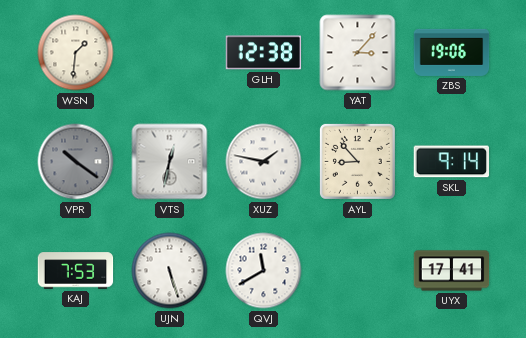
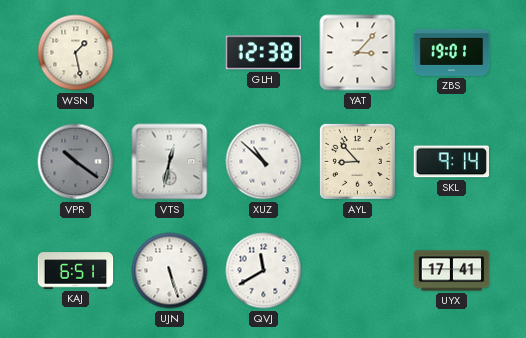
WSN: 1:31 -> 1:28
ZBS: 19:06 -> 19:01
XUZ: 1:47 -> 10:52
KAJ: 7:53 -> 6:51
